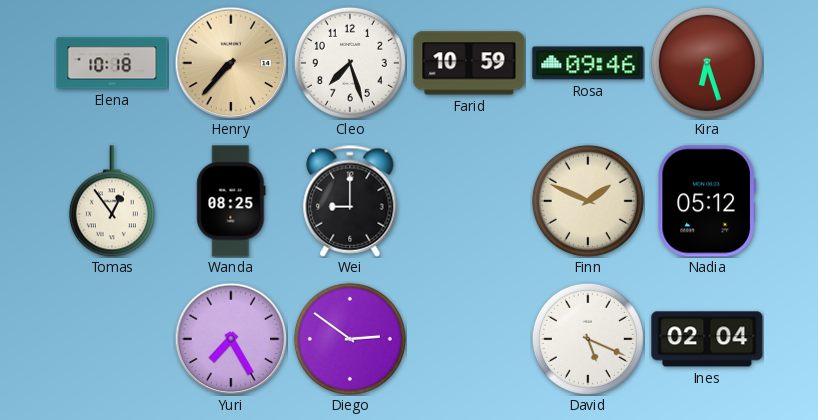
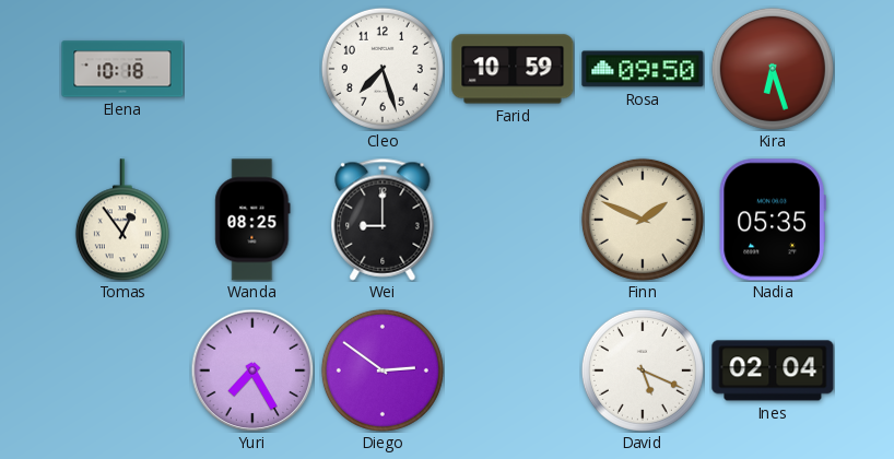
Henry: 7:37 -> none
Rosa: 09:46 -> 09:50
Nadia: 05:12 -> 05:35
